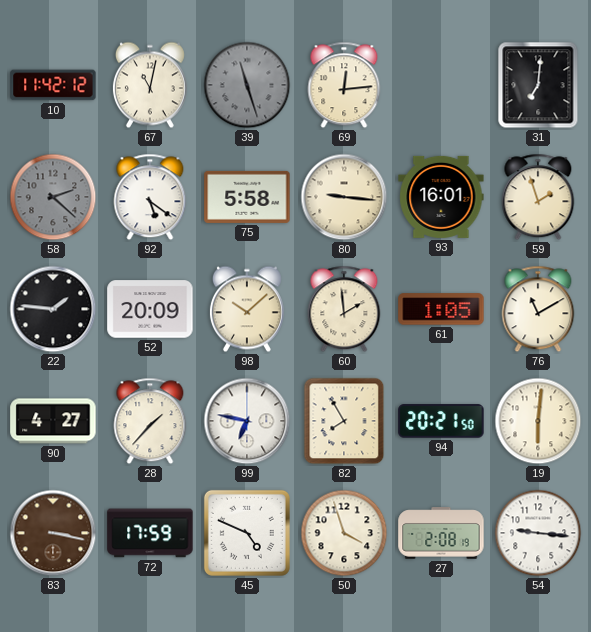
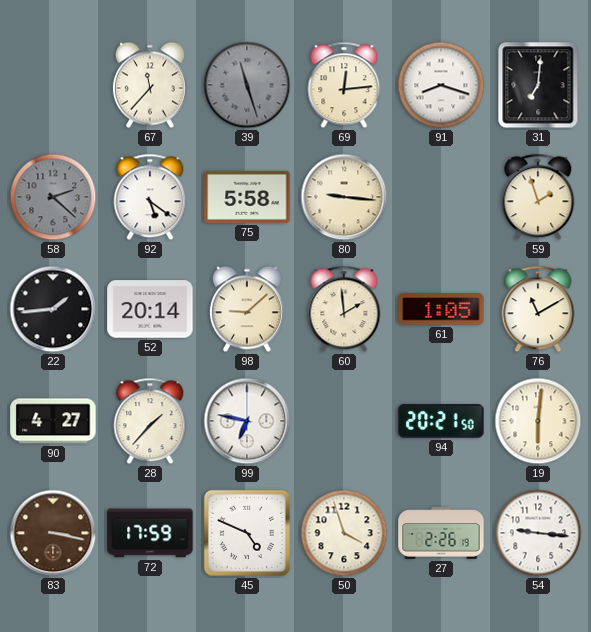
10: 11:42 -> none
67: 11:02 -> 11:37
91: none -> 8:18
93: 16:01 -> none
22: 1:46 -> 1:44
52: 20:09 -> 20:14
98: 10:08 -> 9:08
82: 7:55 -> none
27: 2:08 -> 2:26
